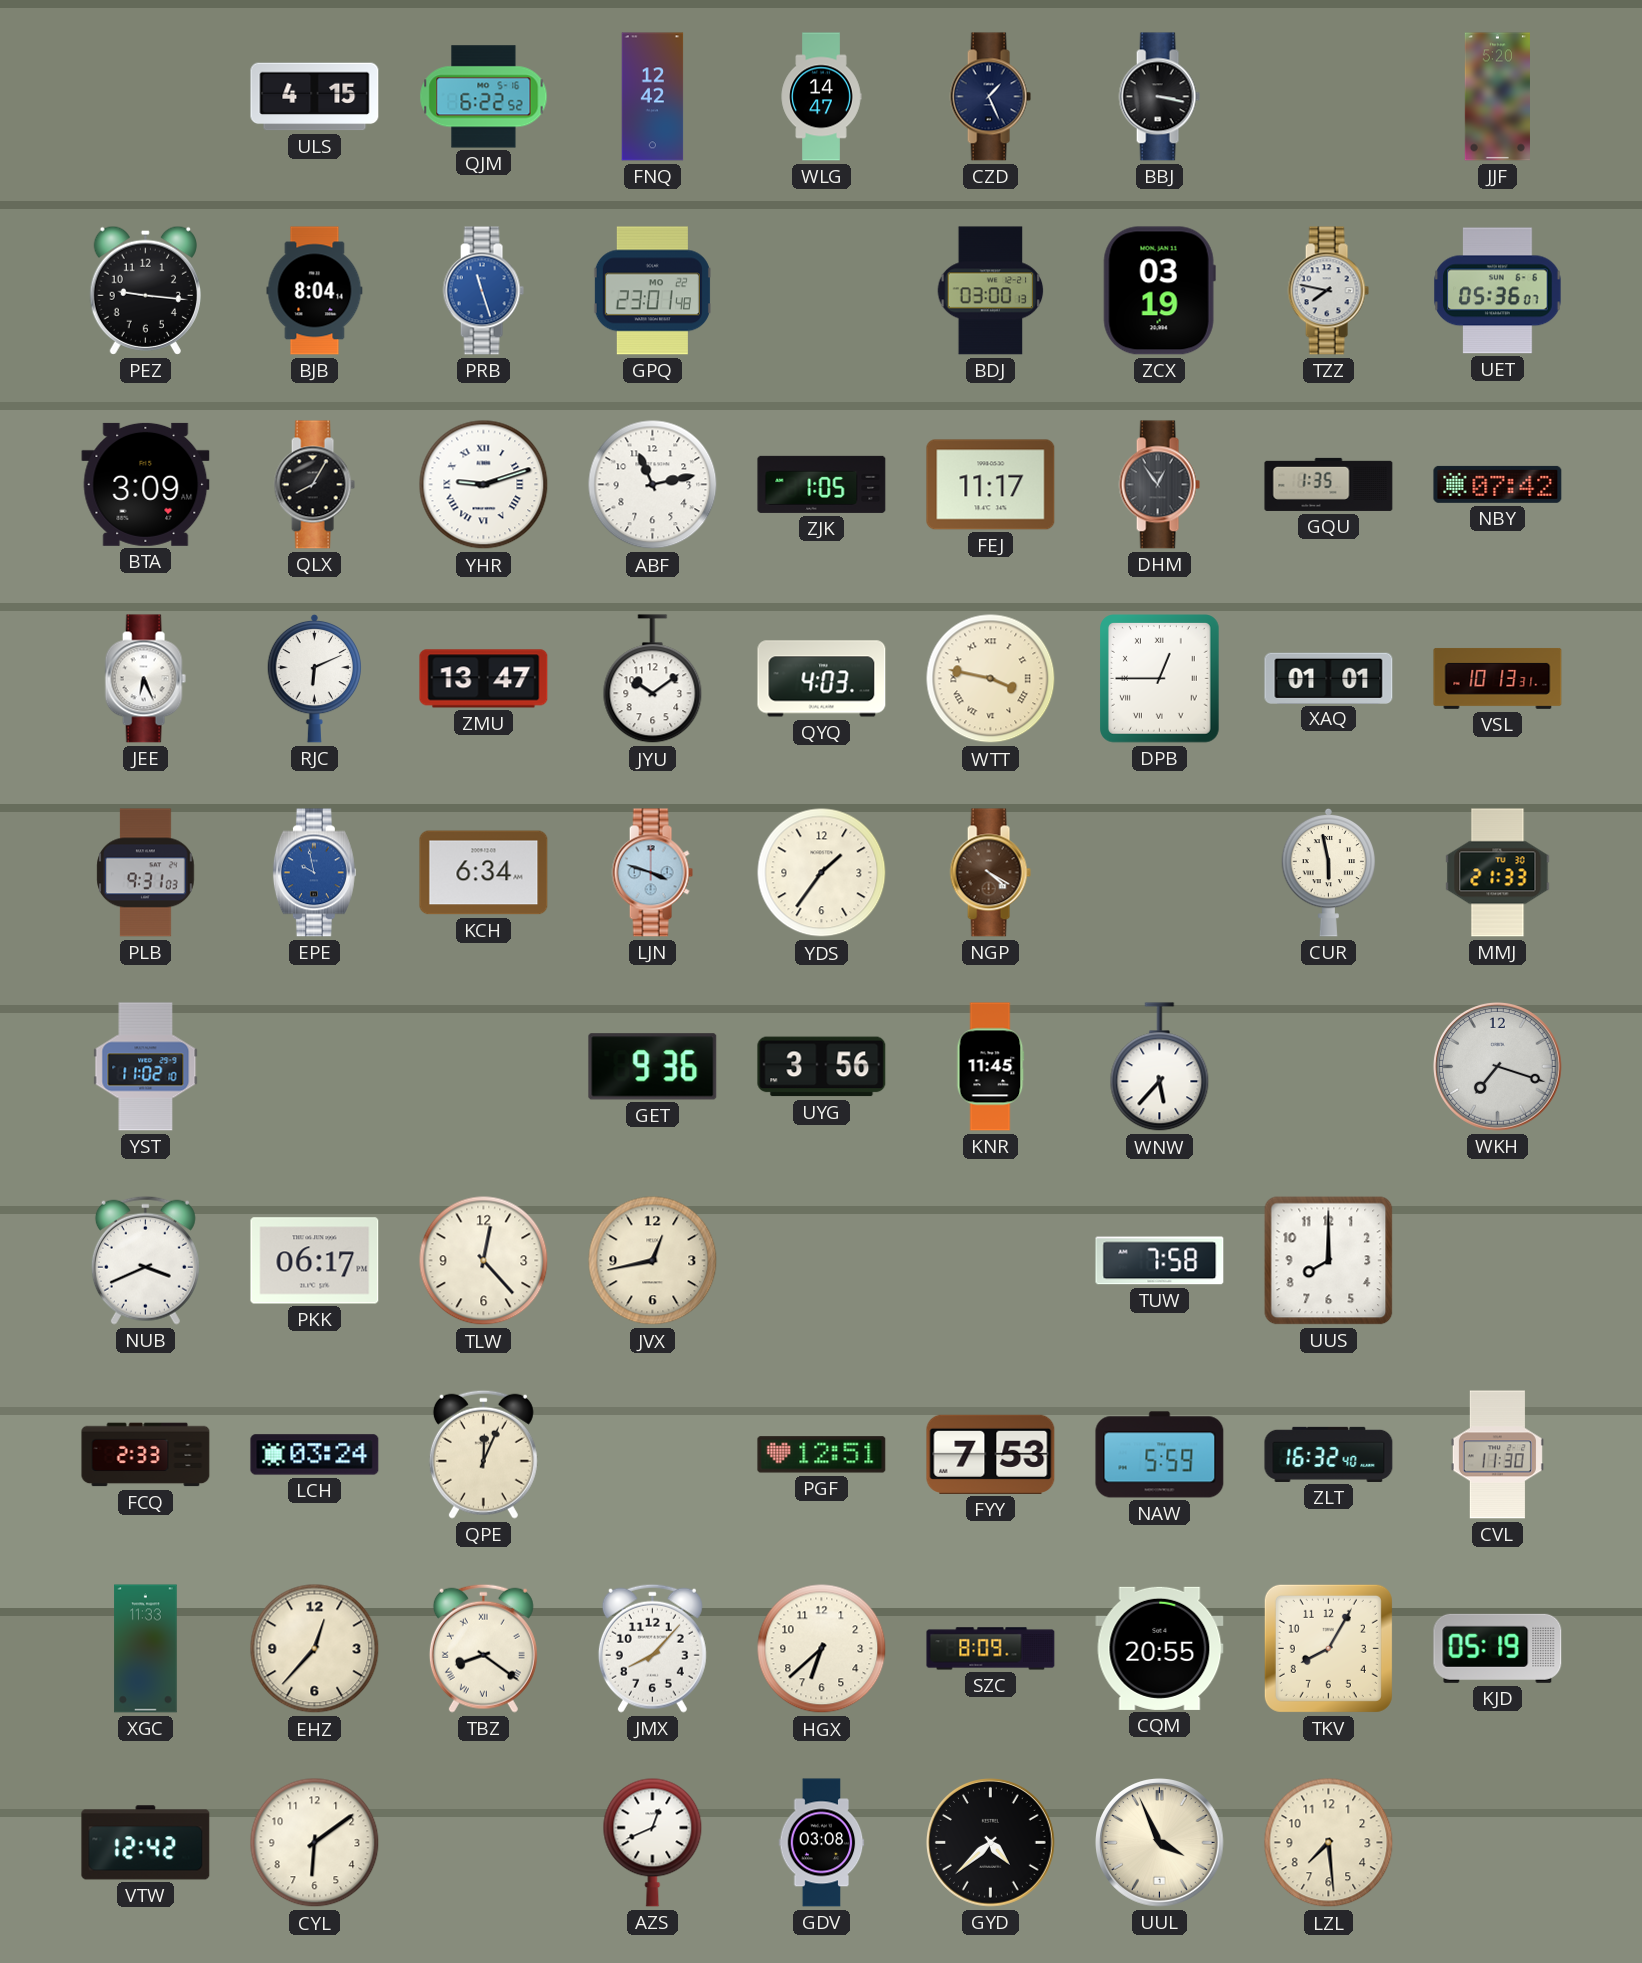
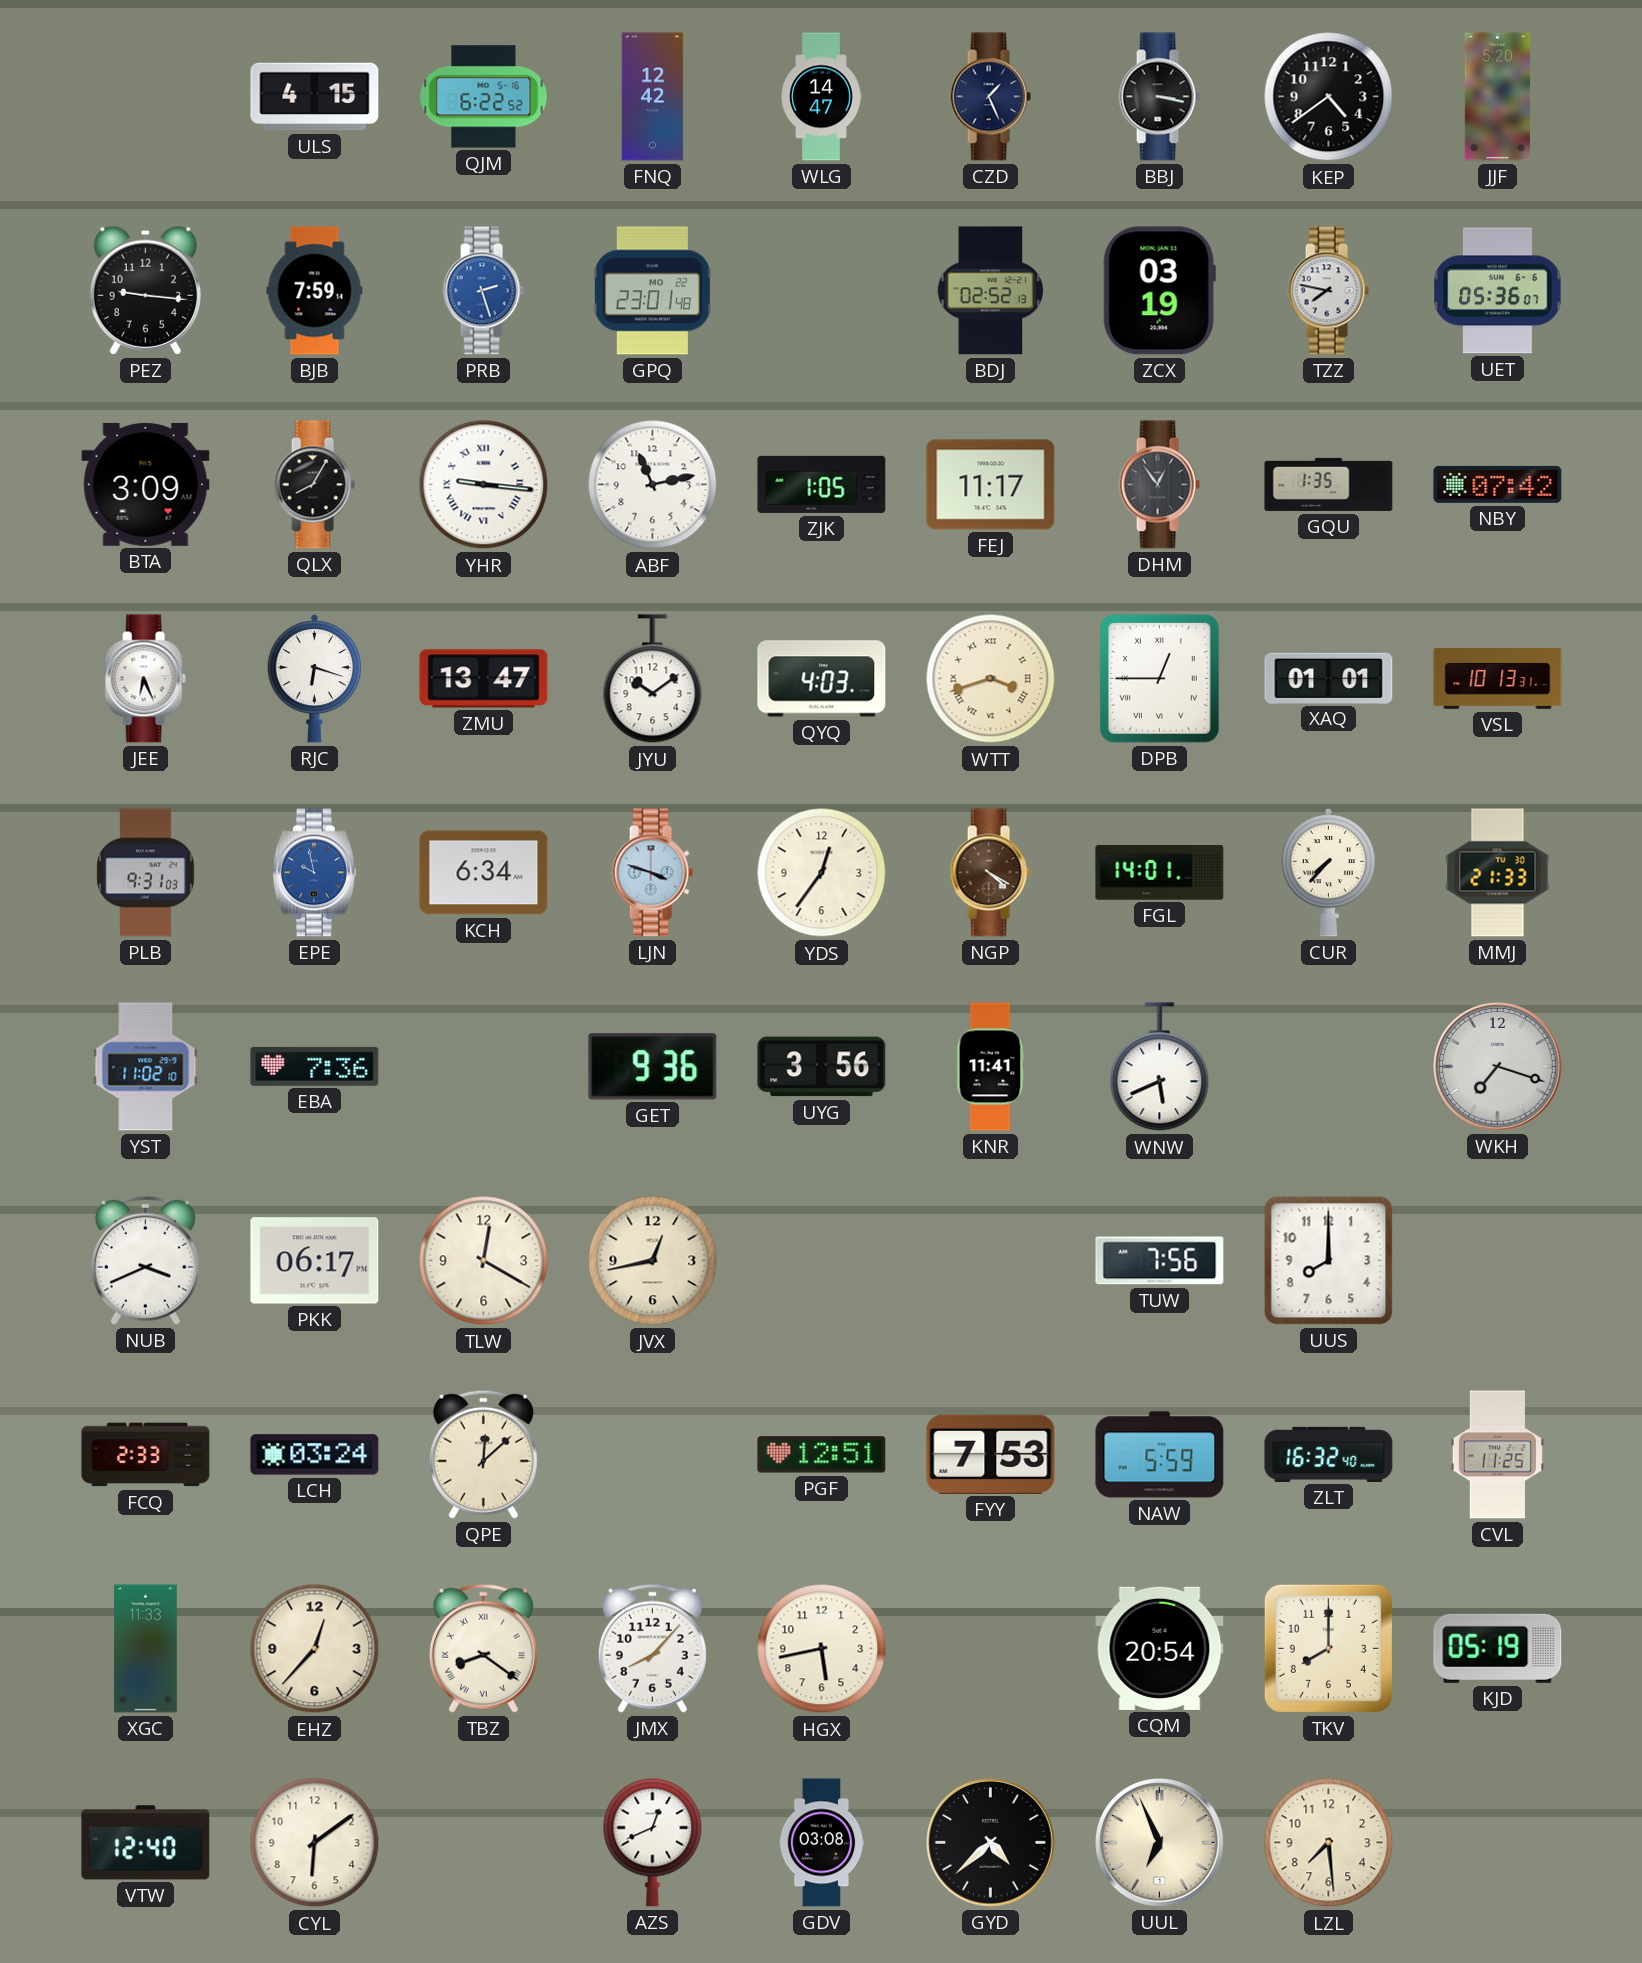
KEP: none -> 4:39
BJB: 8:04 -> 7:59
PRB: 11:27 -> 2:27
BDJ: 03:00 -> 02:52
YHR: 9:12 -> 9:16
RJC: 6:11 -> 6:18
WTT: 3:47 -> 3:42
YDS: 1:36 -> 12:36
FGL: none -> 14:01
CUR: 5:58 -> 7:37
EBA: none -> 7:36
KNR: 11:45 -> 11:41
WNW: 5:37 -> 5:41
TLW: 12:23 -> 12:20
TUW: 7:58 -> 7:56
QPE: 12:04 -> 12:08
CVL: 11:30 -> 11:25
HGX: 6:38 -> 5:43
SZC: 8:09 -> none
CQM: 20:55 -> 20:54
TKV: 8:05 -> 8:00
VTW: 12:42 -> 12:40
UUL: 3:56 -> 6:56
